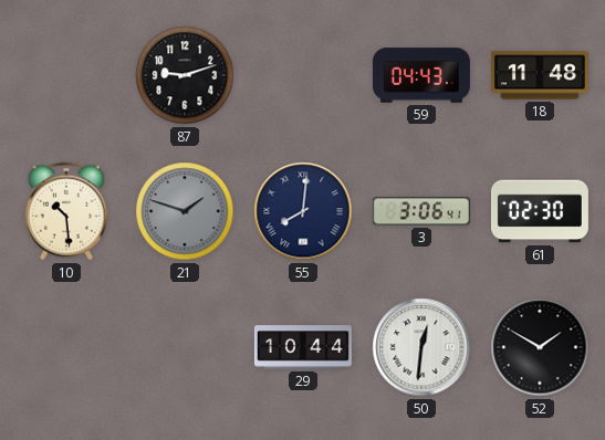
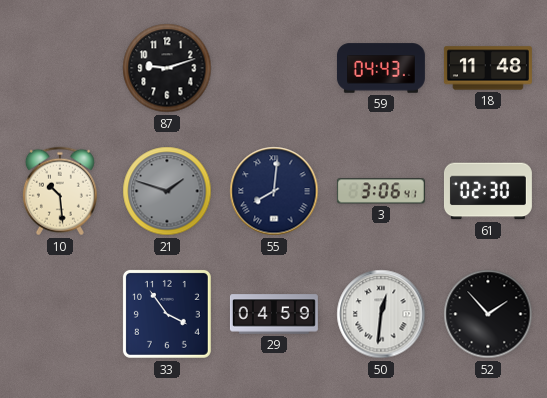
33: none -> 3:54
29: 10:44 -> 04:59
52: 1:50 -> 1:53
